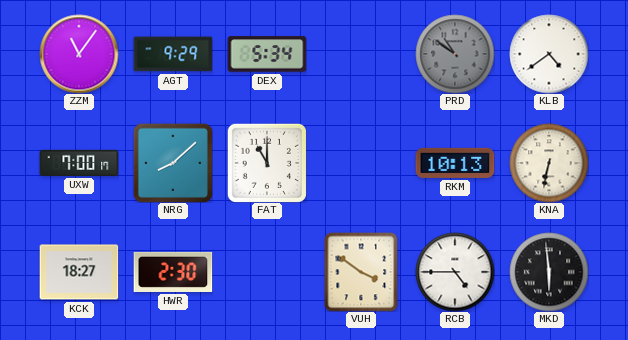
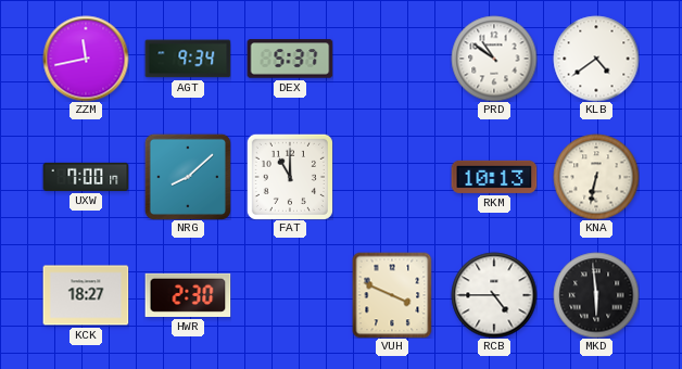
ZZM: 11:06 -> 11:43
AGT: 9:29 -> 9:34
DEX: 5:34 -> 5:37
PRD dial: grey -> white
VUH: 3:51 -> 3:49
